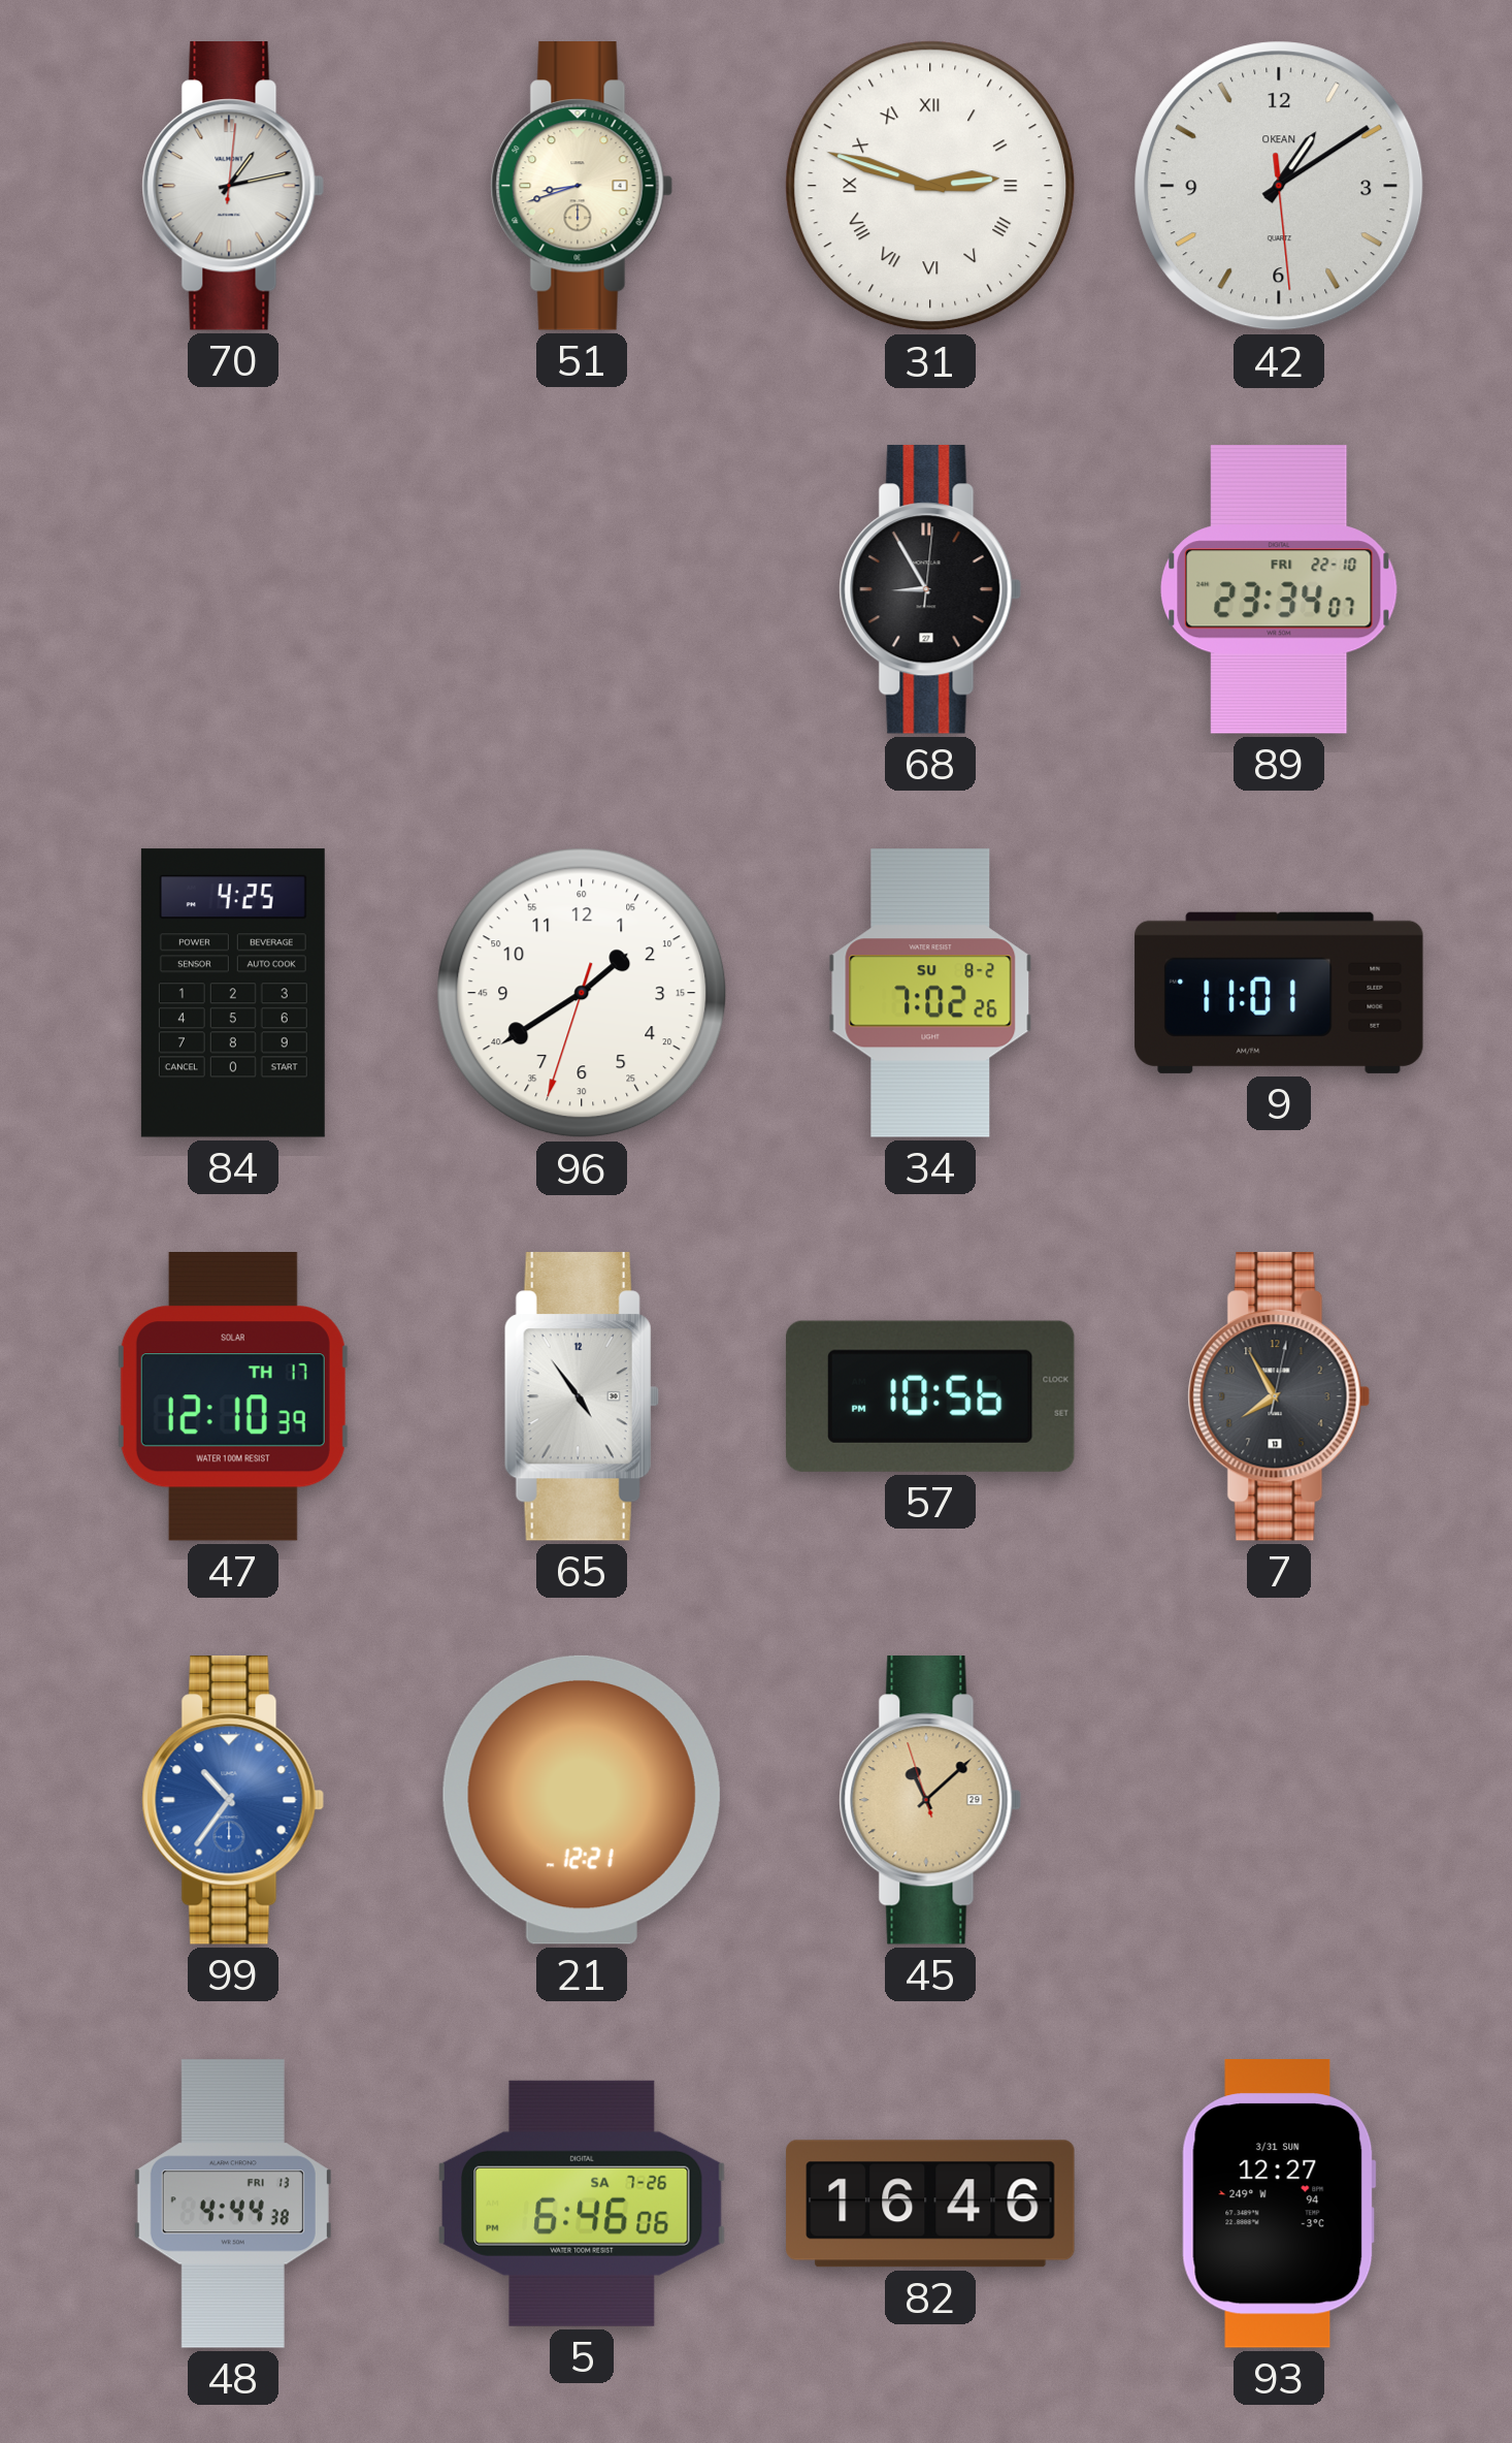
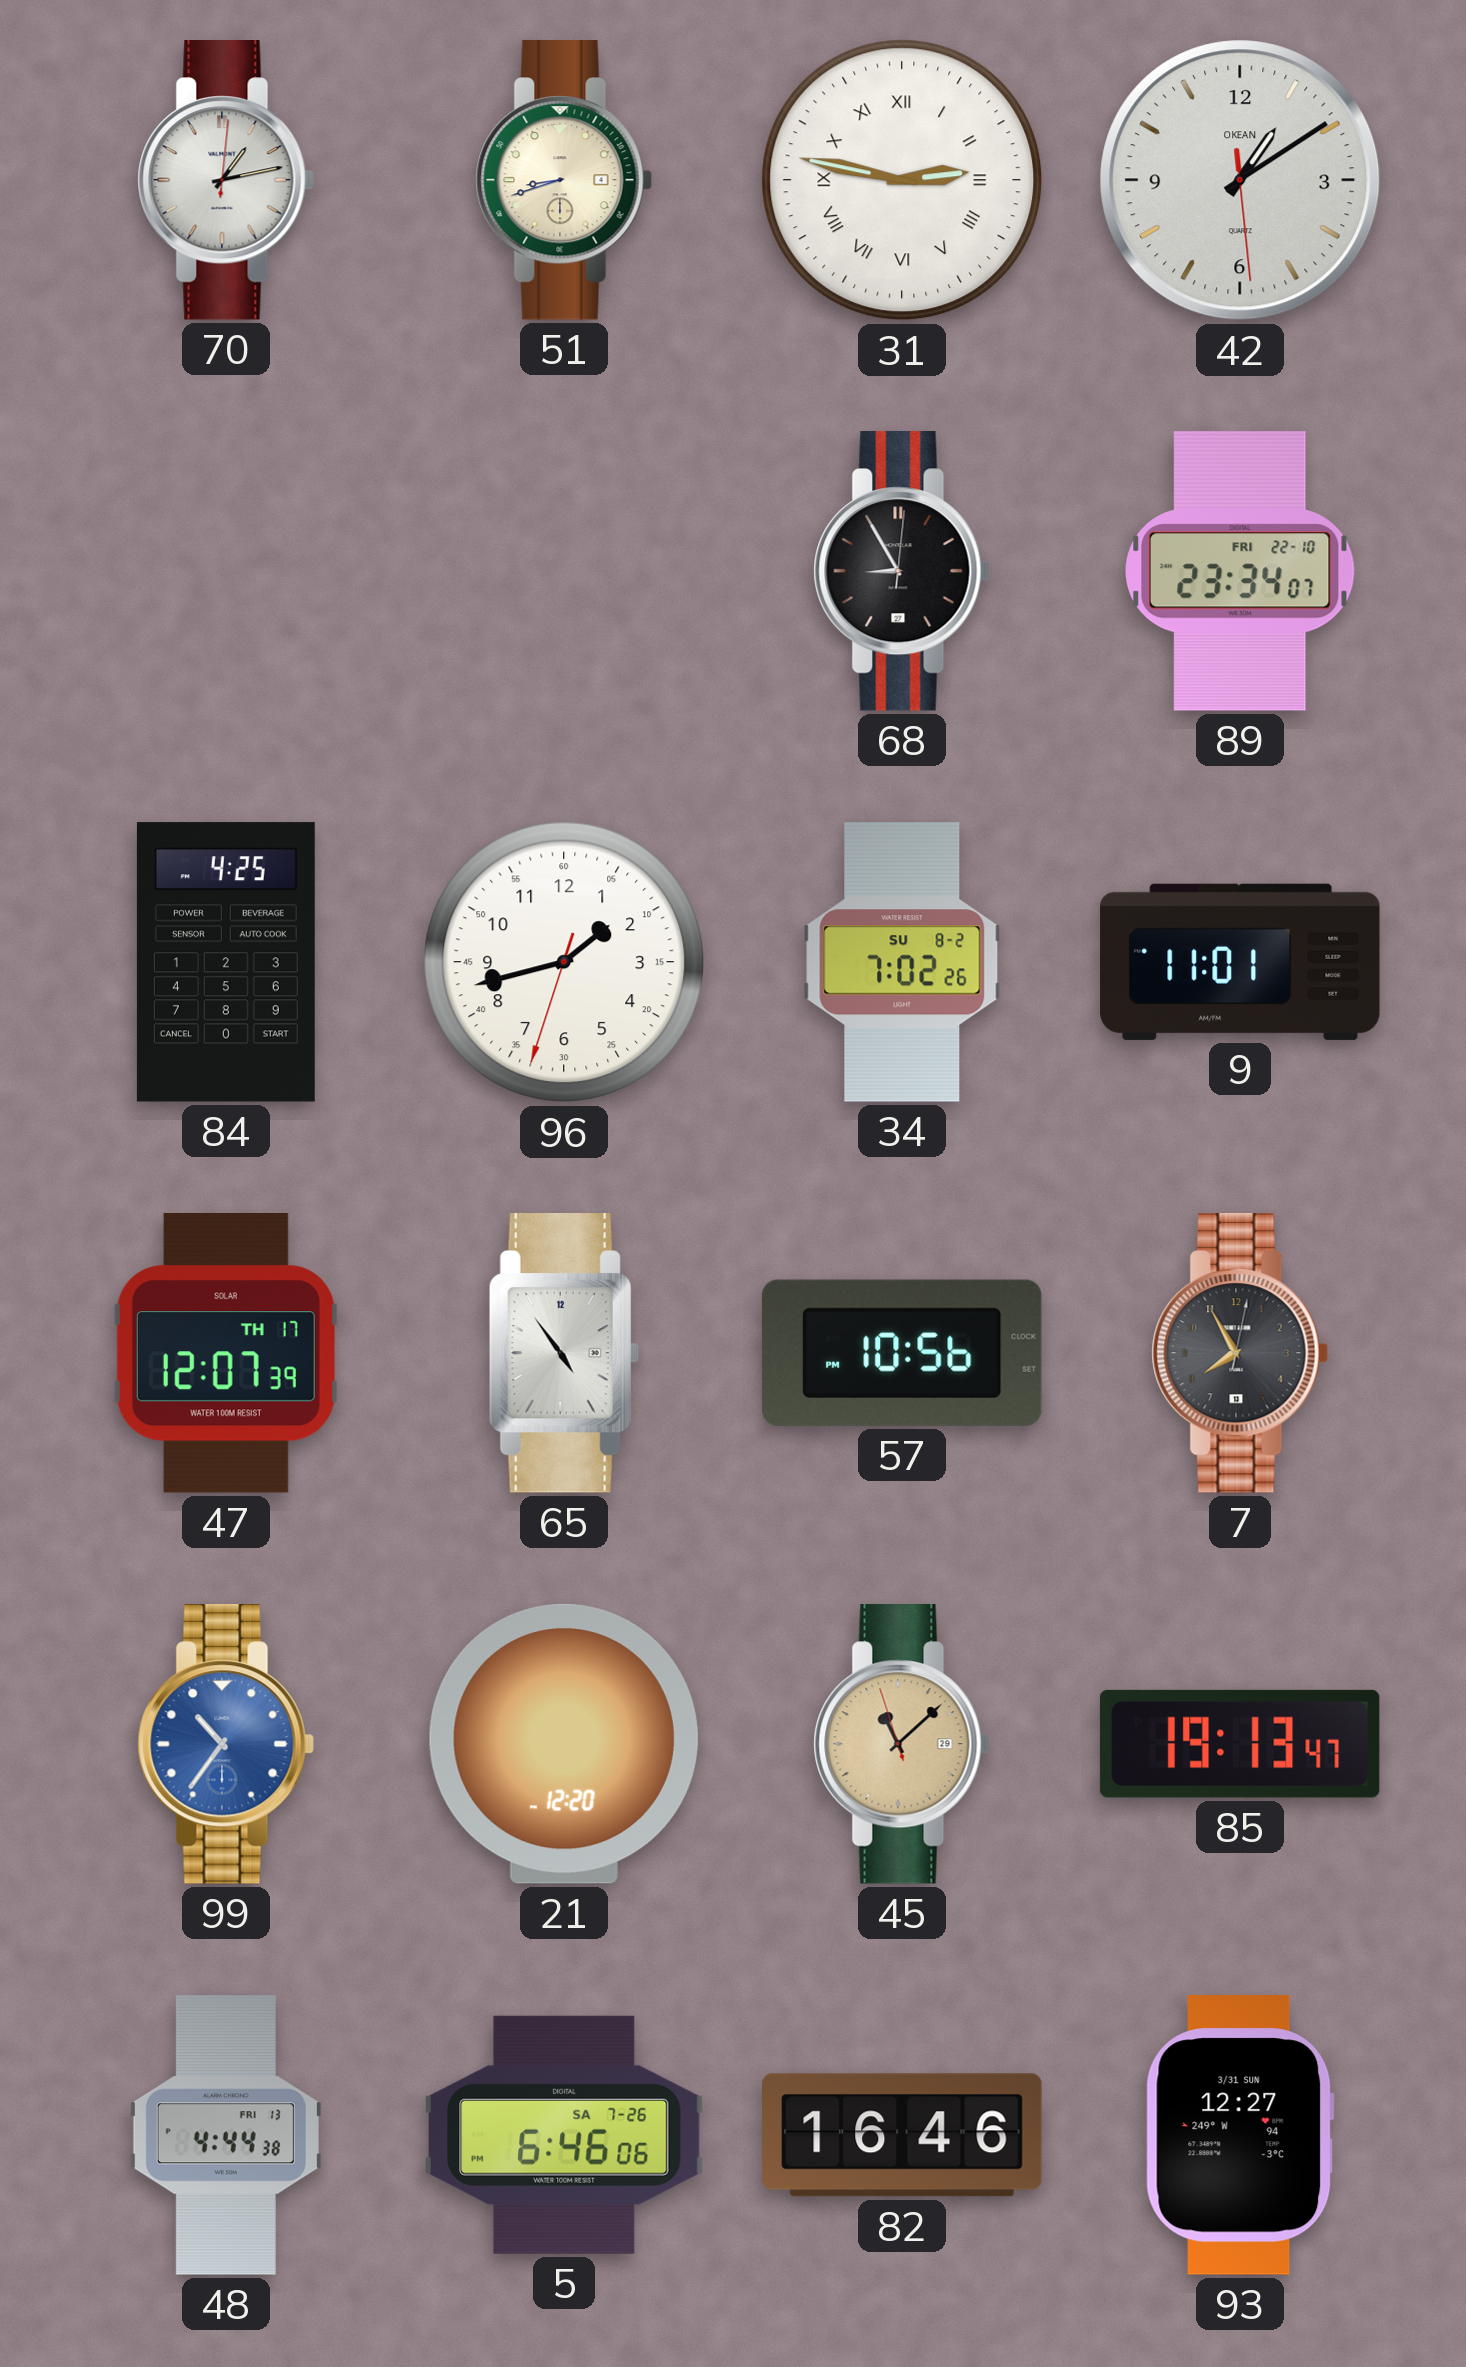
31: 2:48 -> 2:47
96: 1:39 -> 1:42
47: 12:10 -> 12:07
21: 12:21 -> 12:20
85: none -> 19:13
